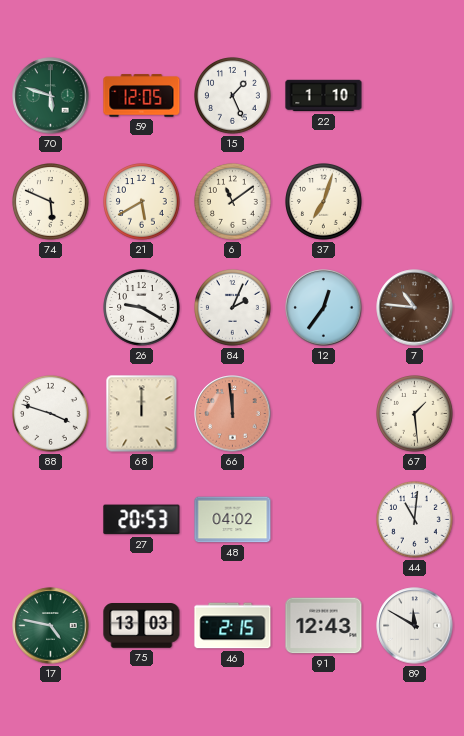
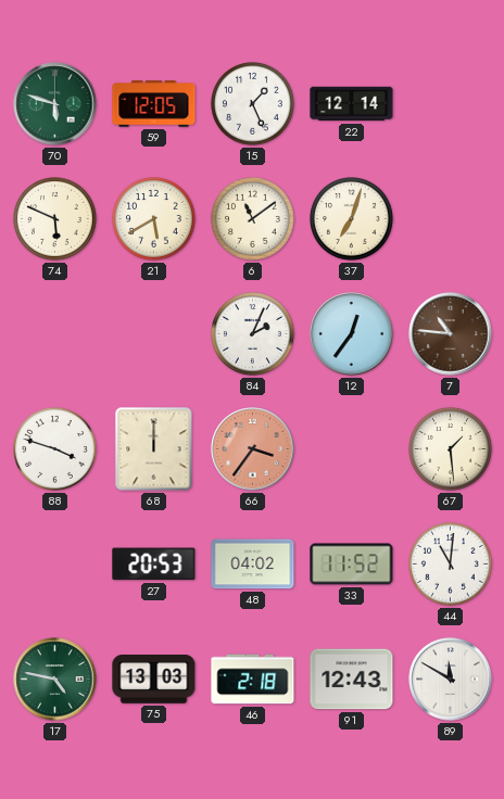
22: 1:10 -> 12:14
26: 9:20 -> none
66: 11:59 -> 3:36
33: none -> 11:52
46: 2:15 -> 2:18
